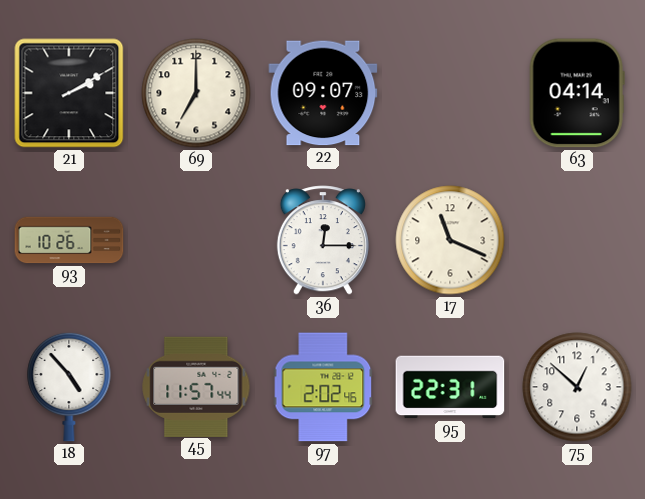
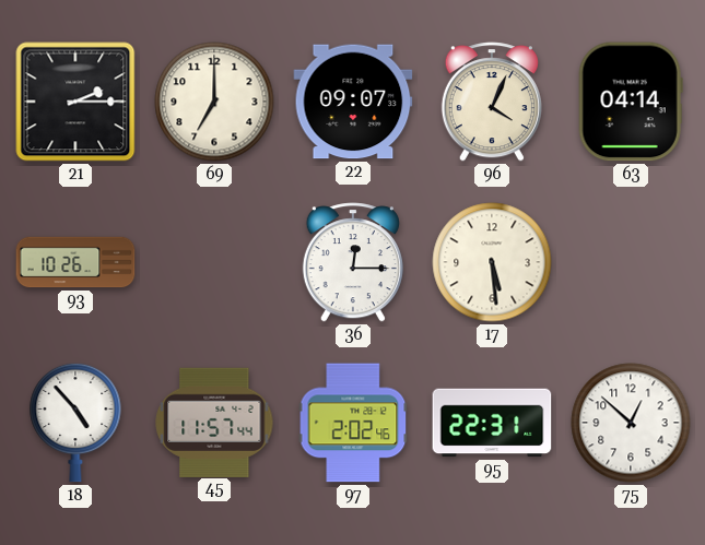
21: 2:10 -> 2:15
96: none -> 4:04
17: 11:19 -> 5:29
